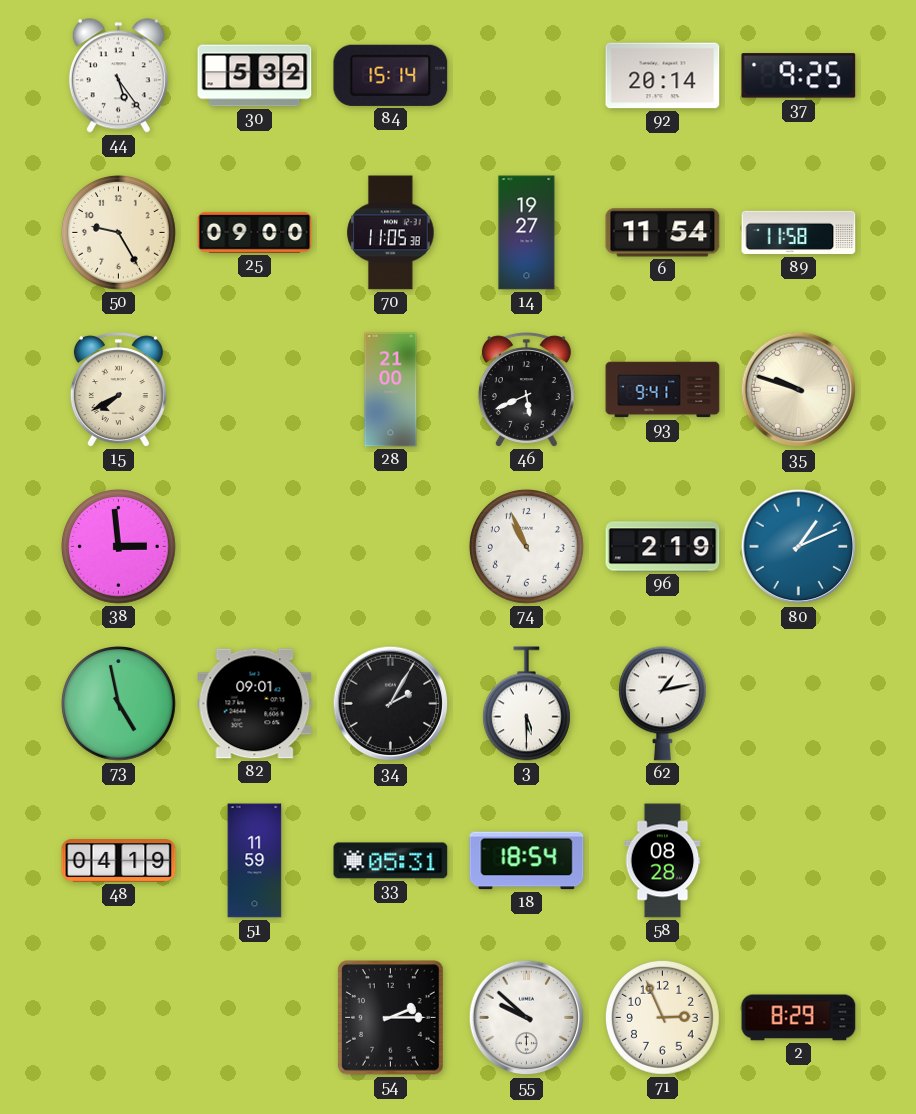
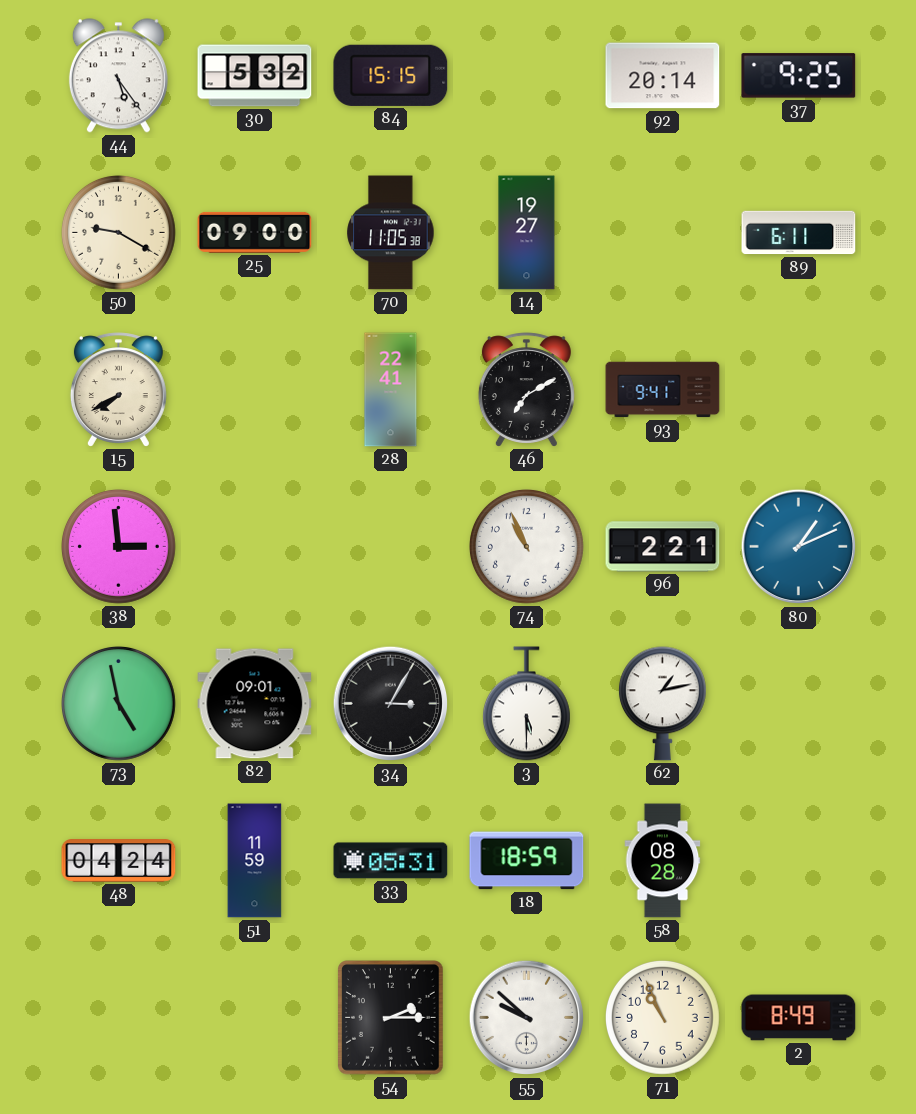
84: 15:14 -> 15:15
50: 9:25 -> 9:20
6: 11:54 -> none
89: 11:58 -> 6:11
28: 21:00 -> 22:41
46: 5:41 -> 7:10
35: 9:48 -> none
96: 2:19 -> 2:21
34: 2:05 -> 3:05
48: 04:19 -> 04:24
18: 18:54 -> 18:59
71: 2:56 -> 10:56
2: 8:29 -> 8:49
